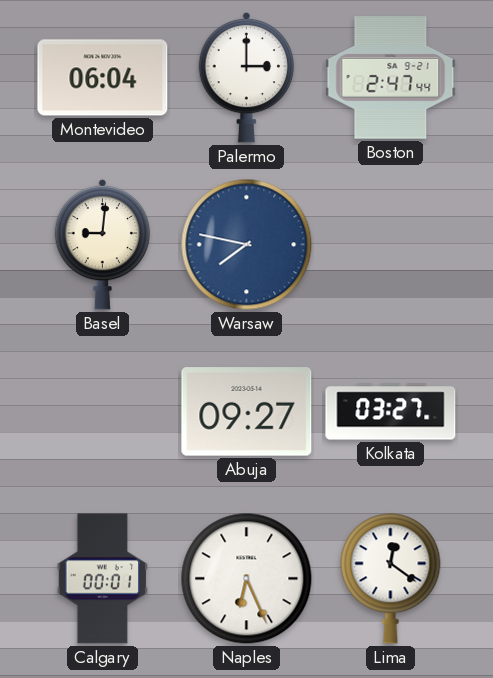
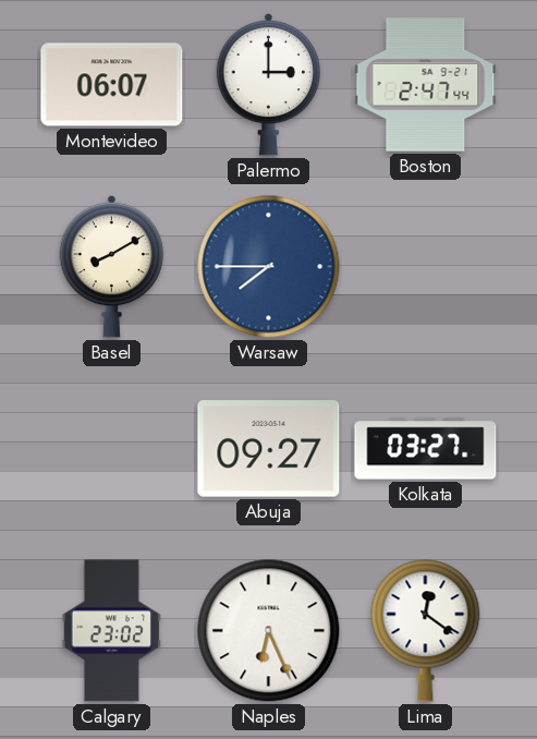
Montevideo: 06:04 -> 06:07
Basel: 9:01 -> 8:10
Warsaw: 7:47 -> 7:45
Calgary: 00:01 -> 23:02
